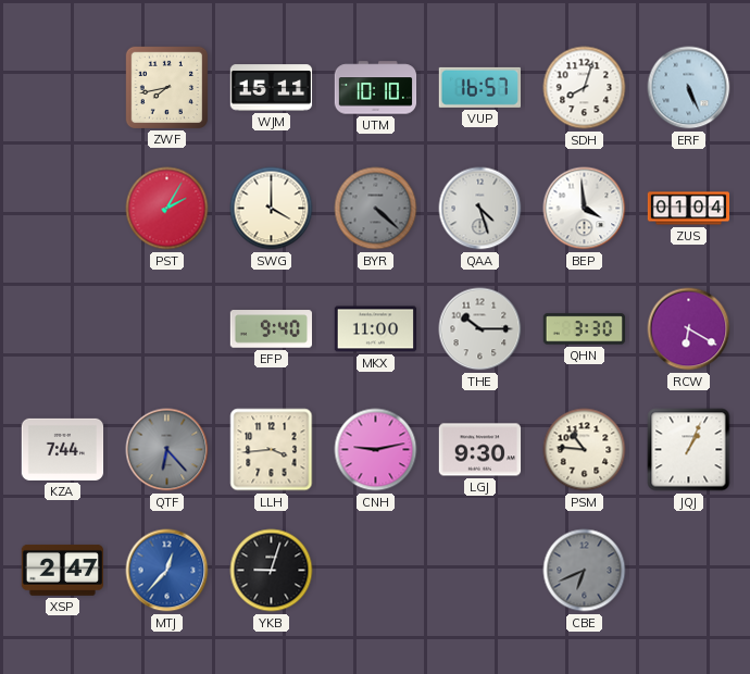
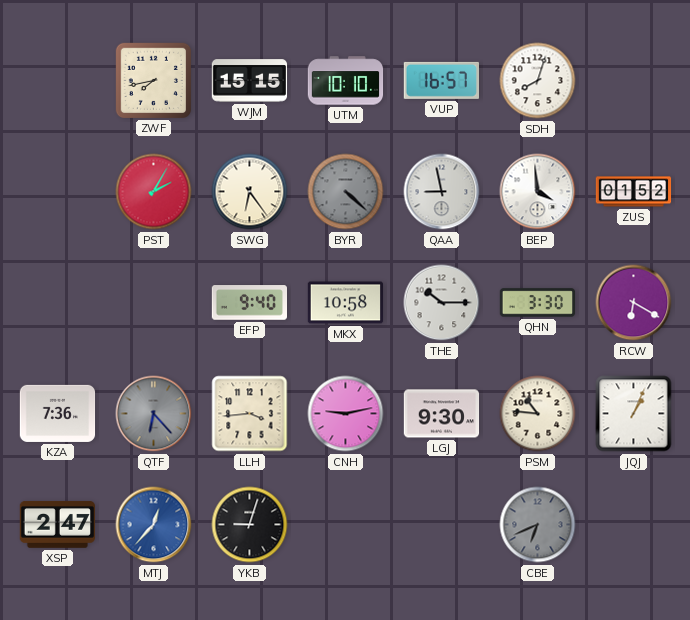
WJM: 15:11 -> 15:15
ERF: 5:26 -> none
SWG: 4:00 -> 6:24
QAA: 4:27 -> 8:58
ZUS: 01:04 -> 01:52
MKX: 11:00 -> 10:58
KZA: 7:44 -> 7:36
